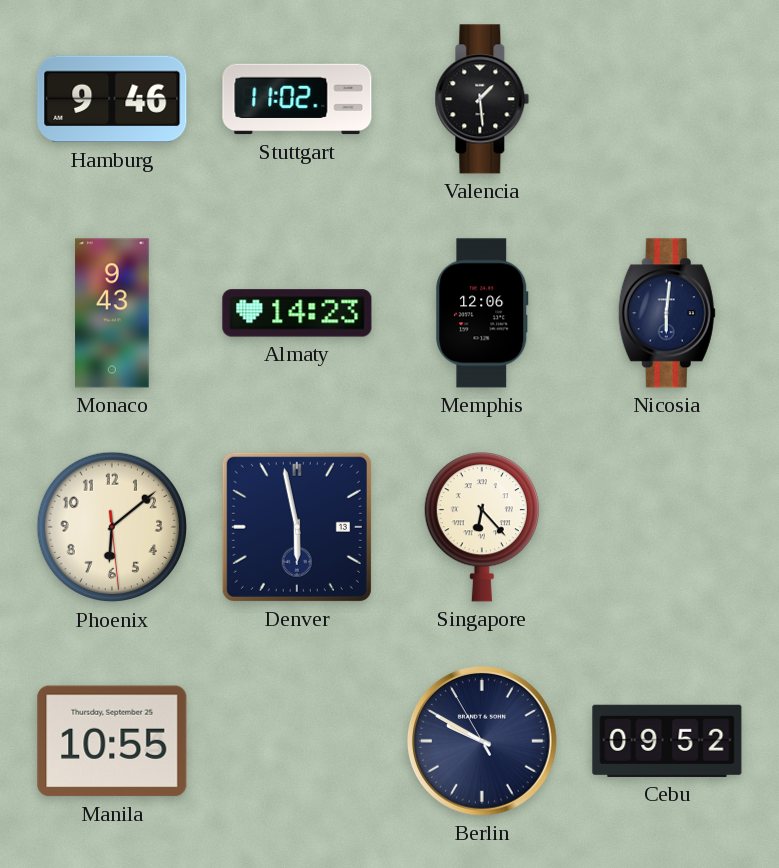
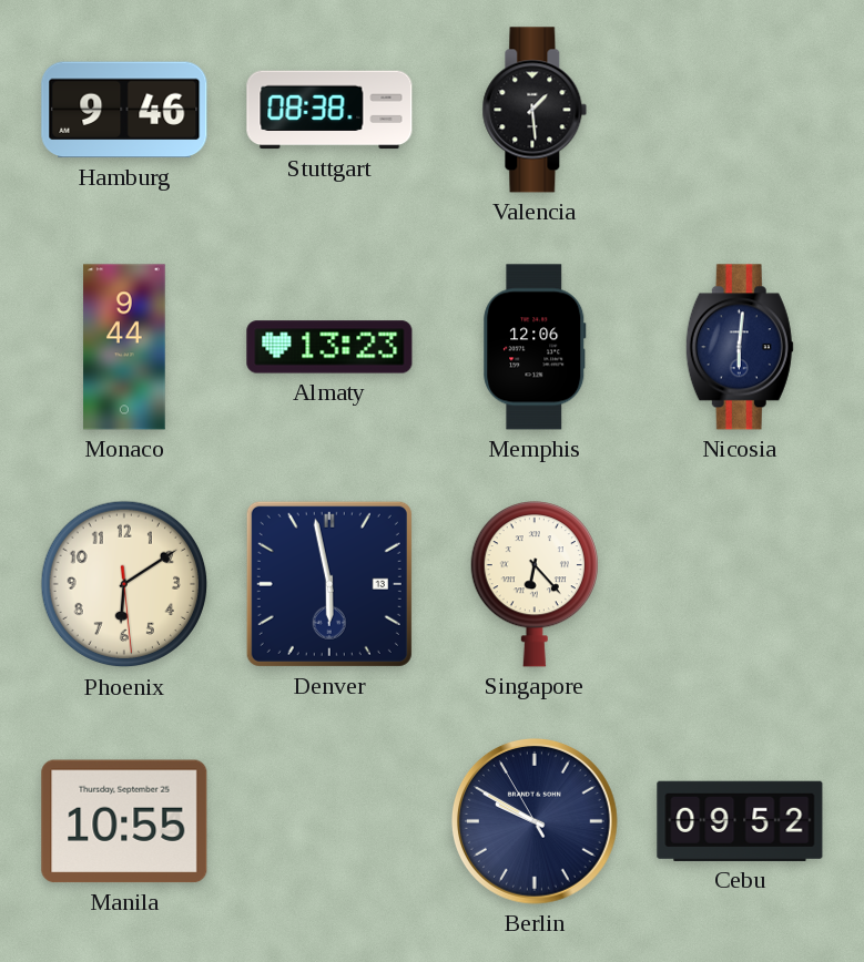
Stuttgart: 11:02 -> 08:38
Monaco: 9:43 -> 9:44
Almaty: 14:23 -> 13:23
Phoenix: 6:08 -> 6:09
